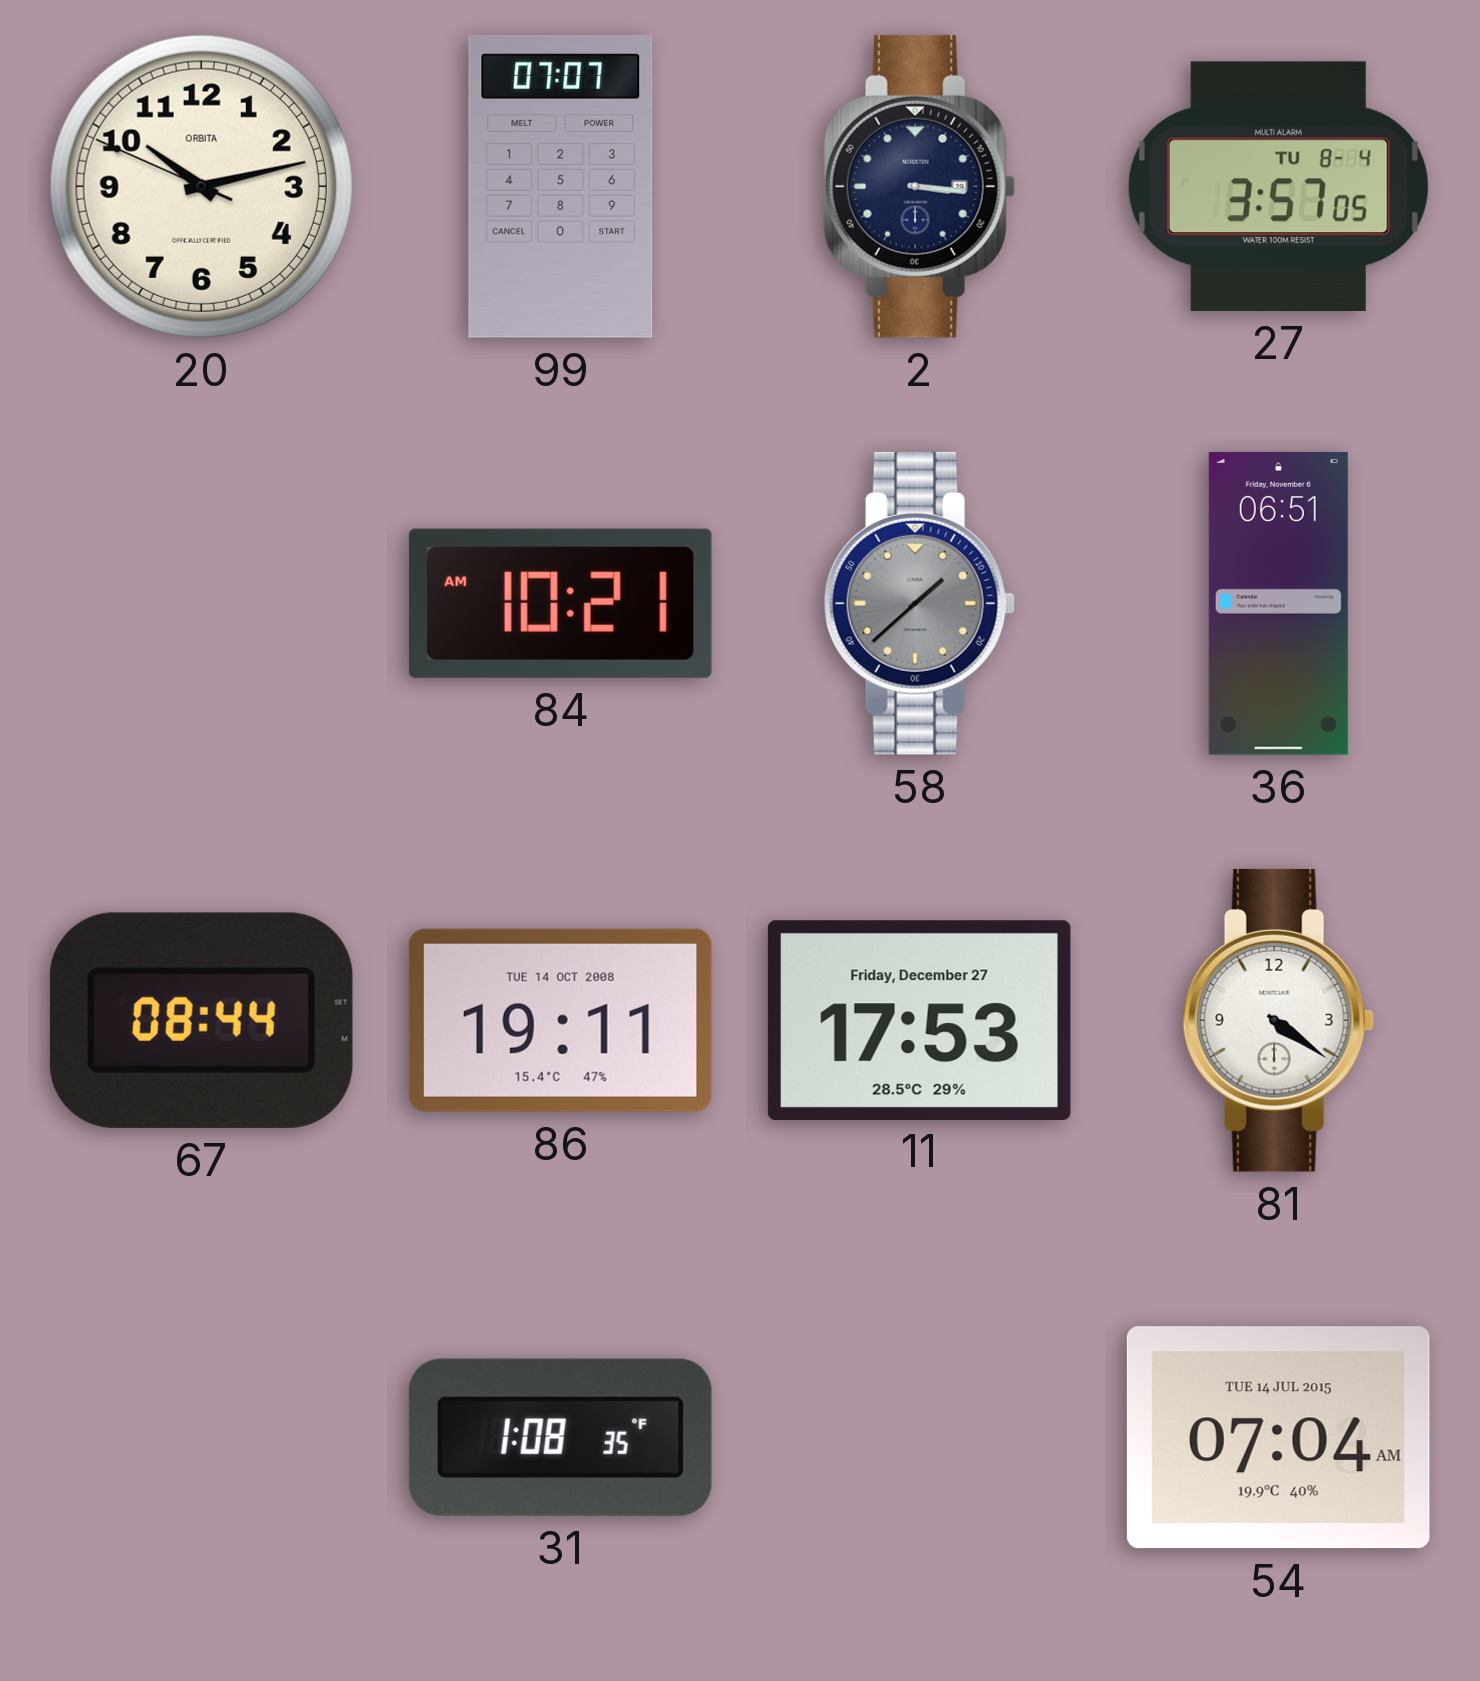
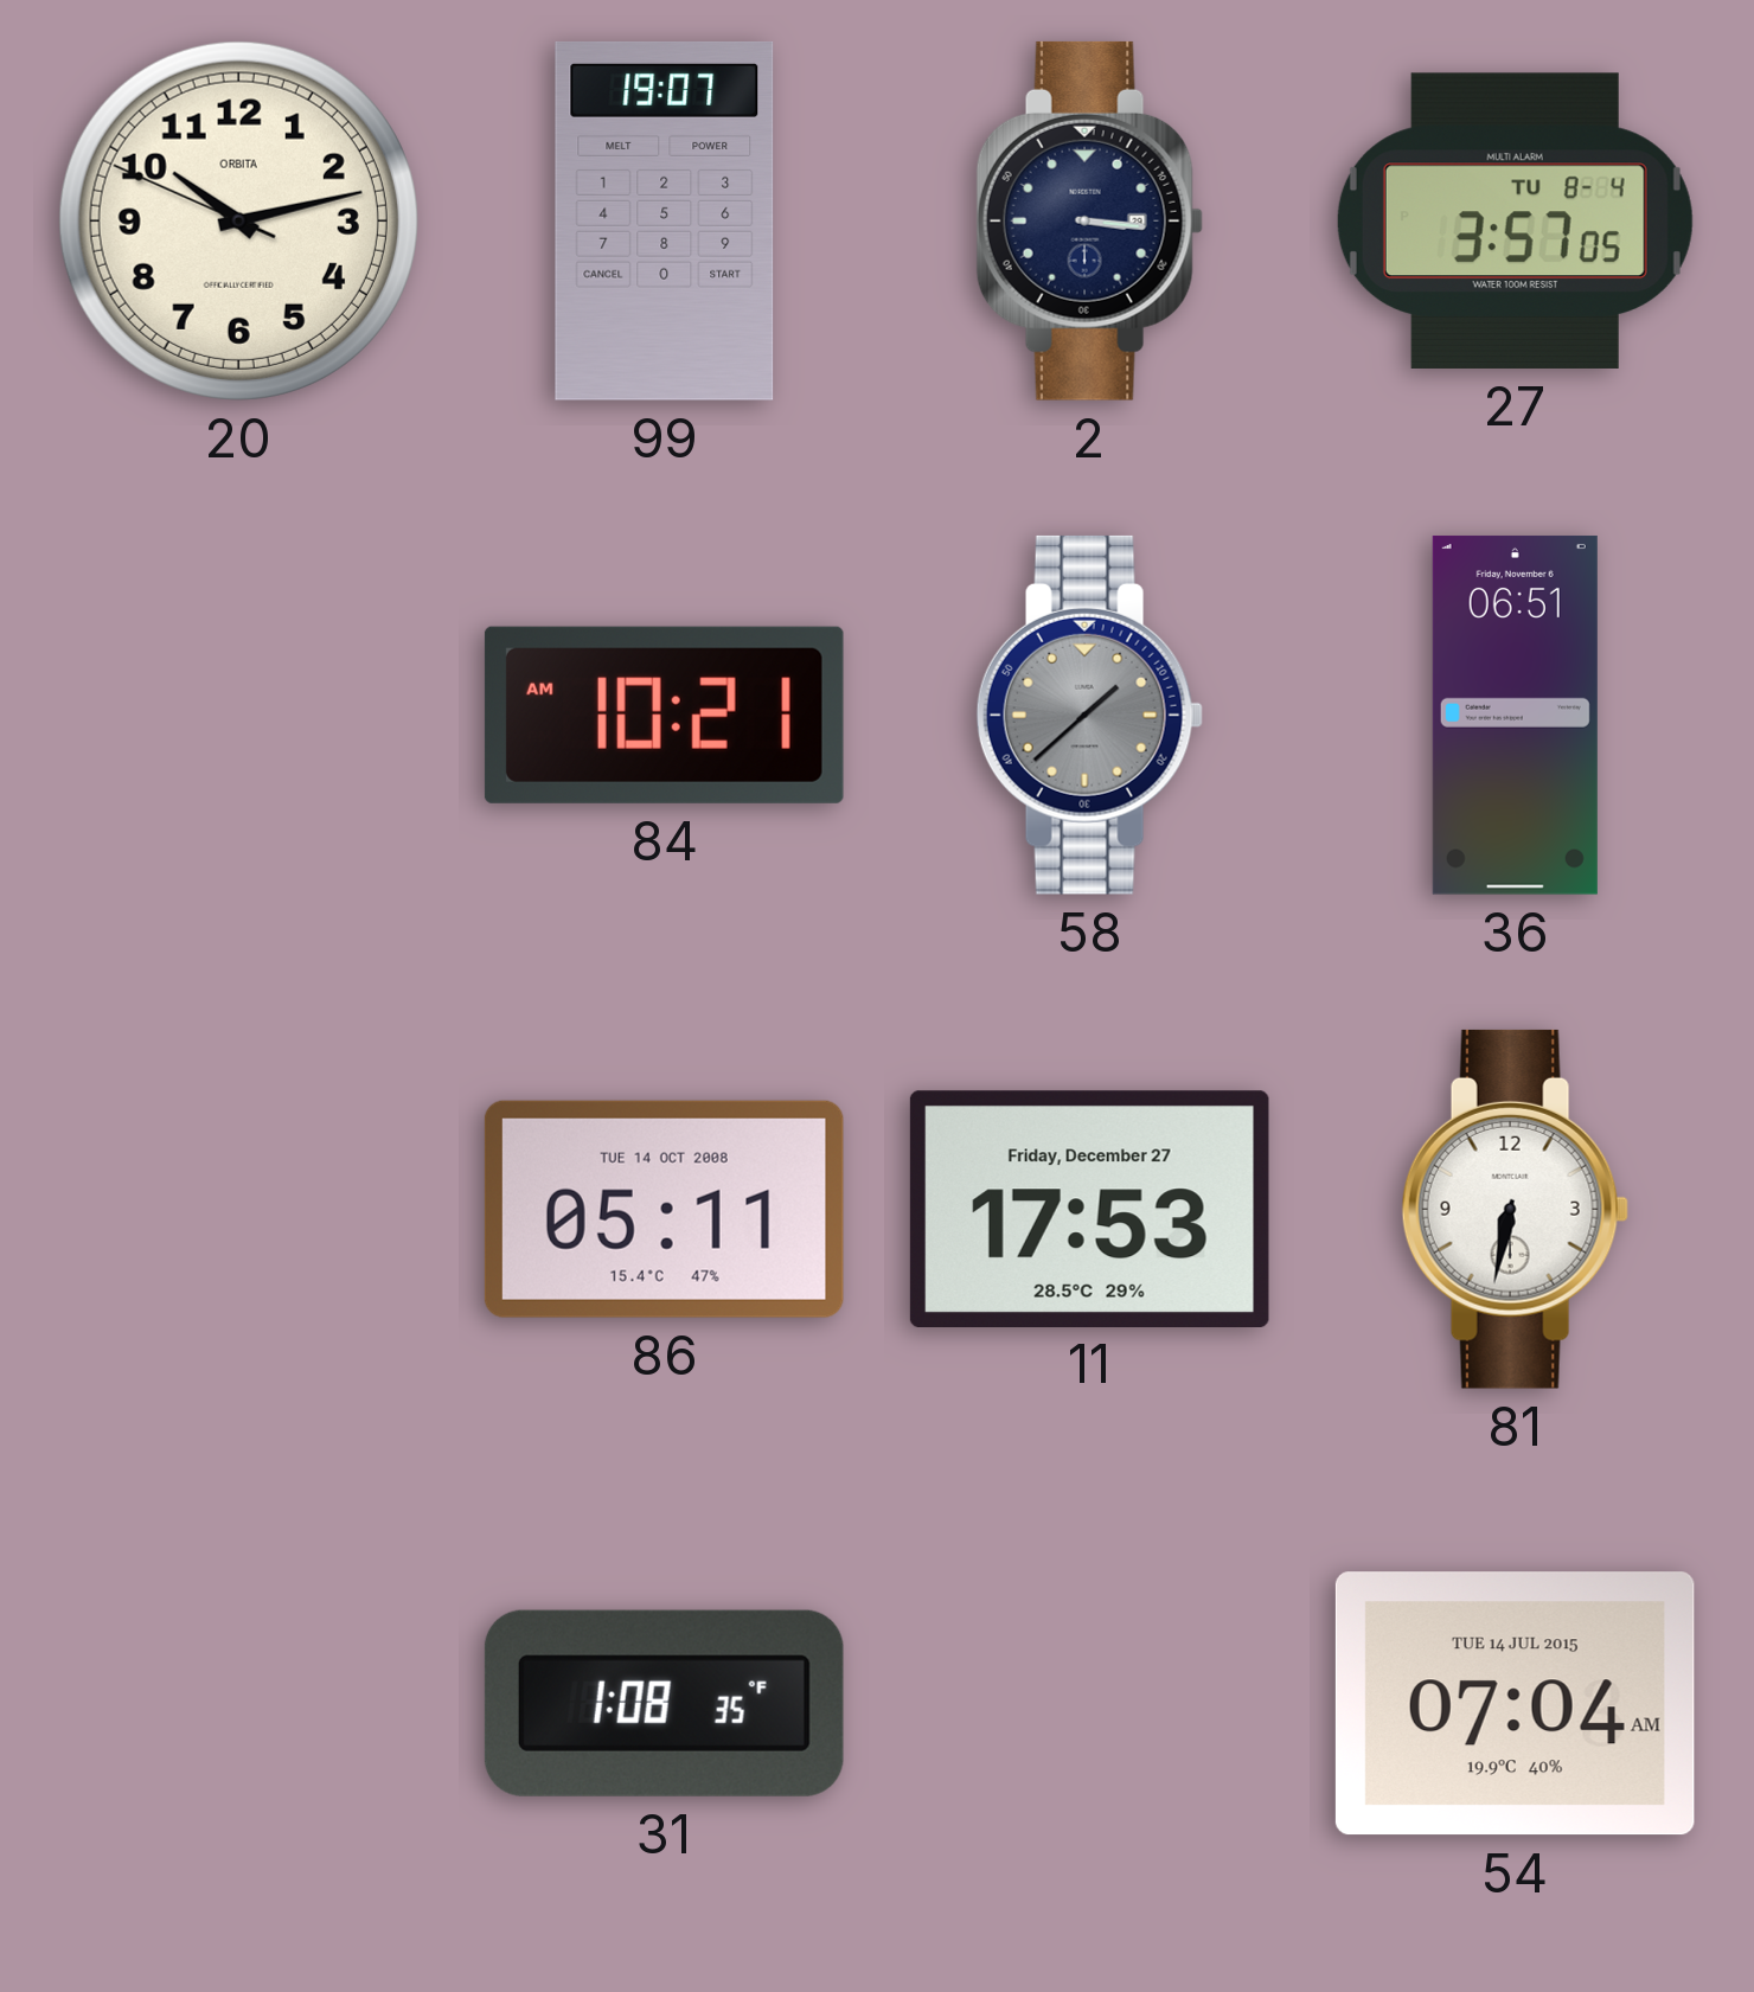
99: 07:07 -> 19:07
67: 08:44 -> none
86: 19:11 -> 05:11
81: 4:21 -> 6:32
